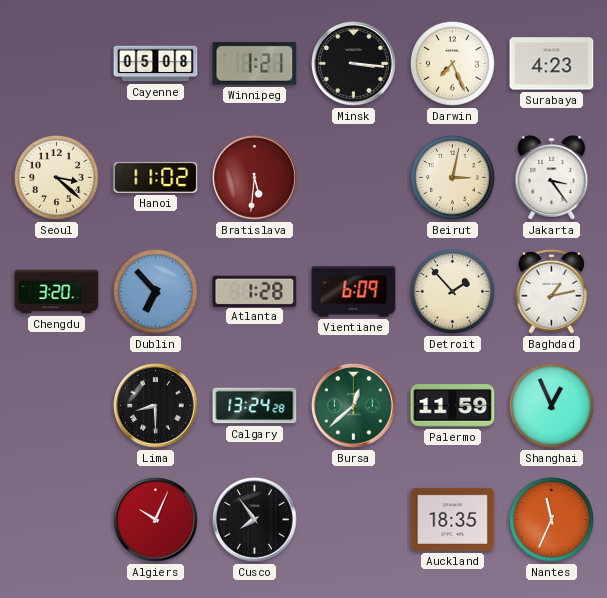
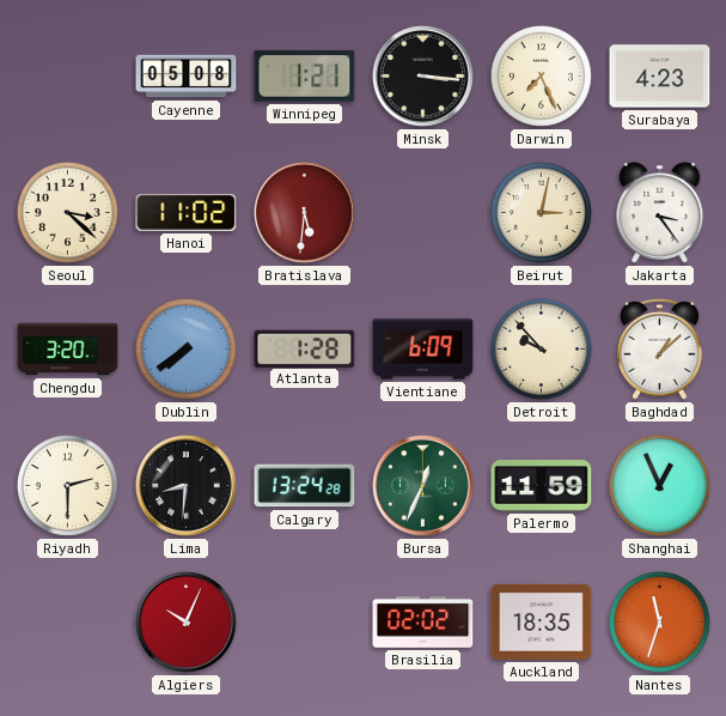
Dublin: 6:53 -> 7:39
Detroit: 1:53 -> 9:53
Baghdad: 1:13 -> 1:08
Riyadh: none -> 2:30
Lima: 8:30 -> 8:31
Bursa: 12:38 -> 12:34
Cusco: 7:54 -> none
Brasilia: none -> 02:02
Nantes: 11:34 -> 11:33
